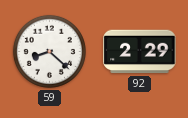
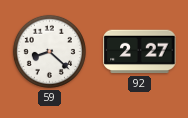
92: 2:29 -> 2:27
